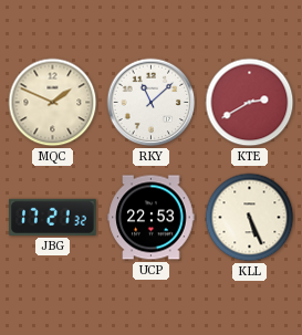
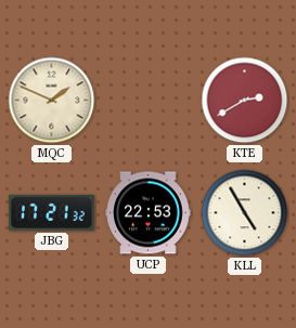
RKY: 11:08 -> none
KLL: 5:26 -> 4:55
